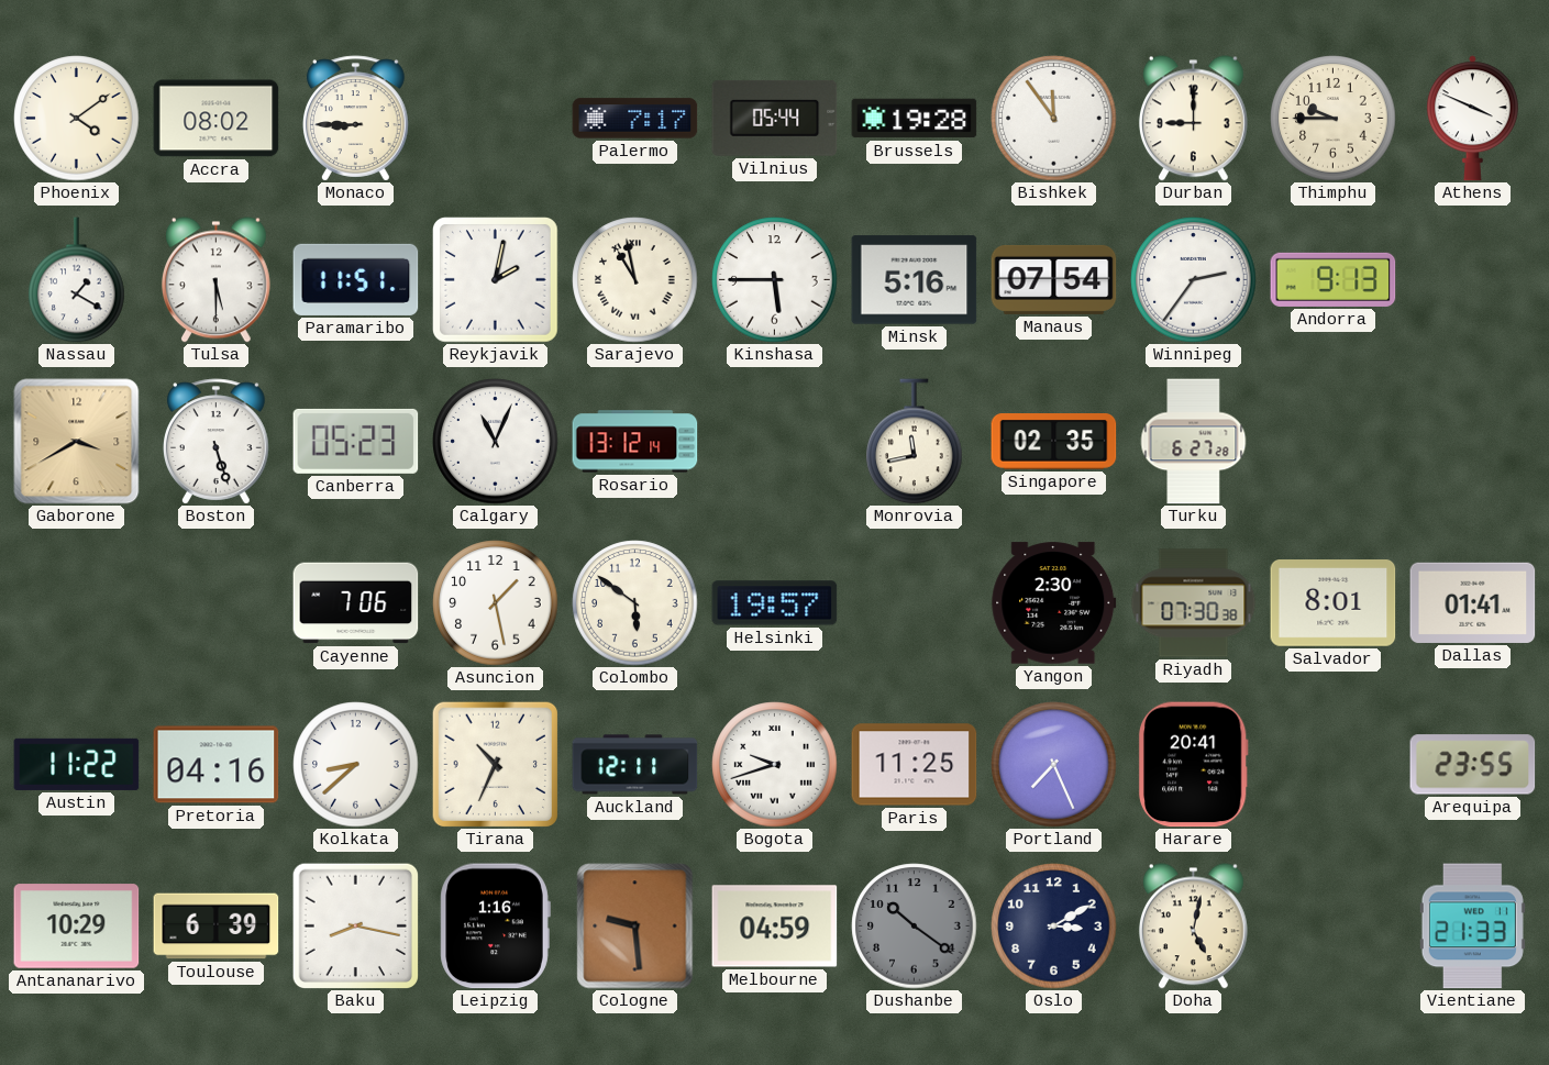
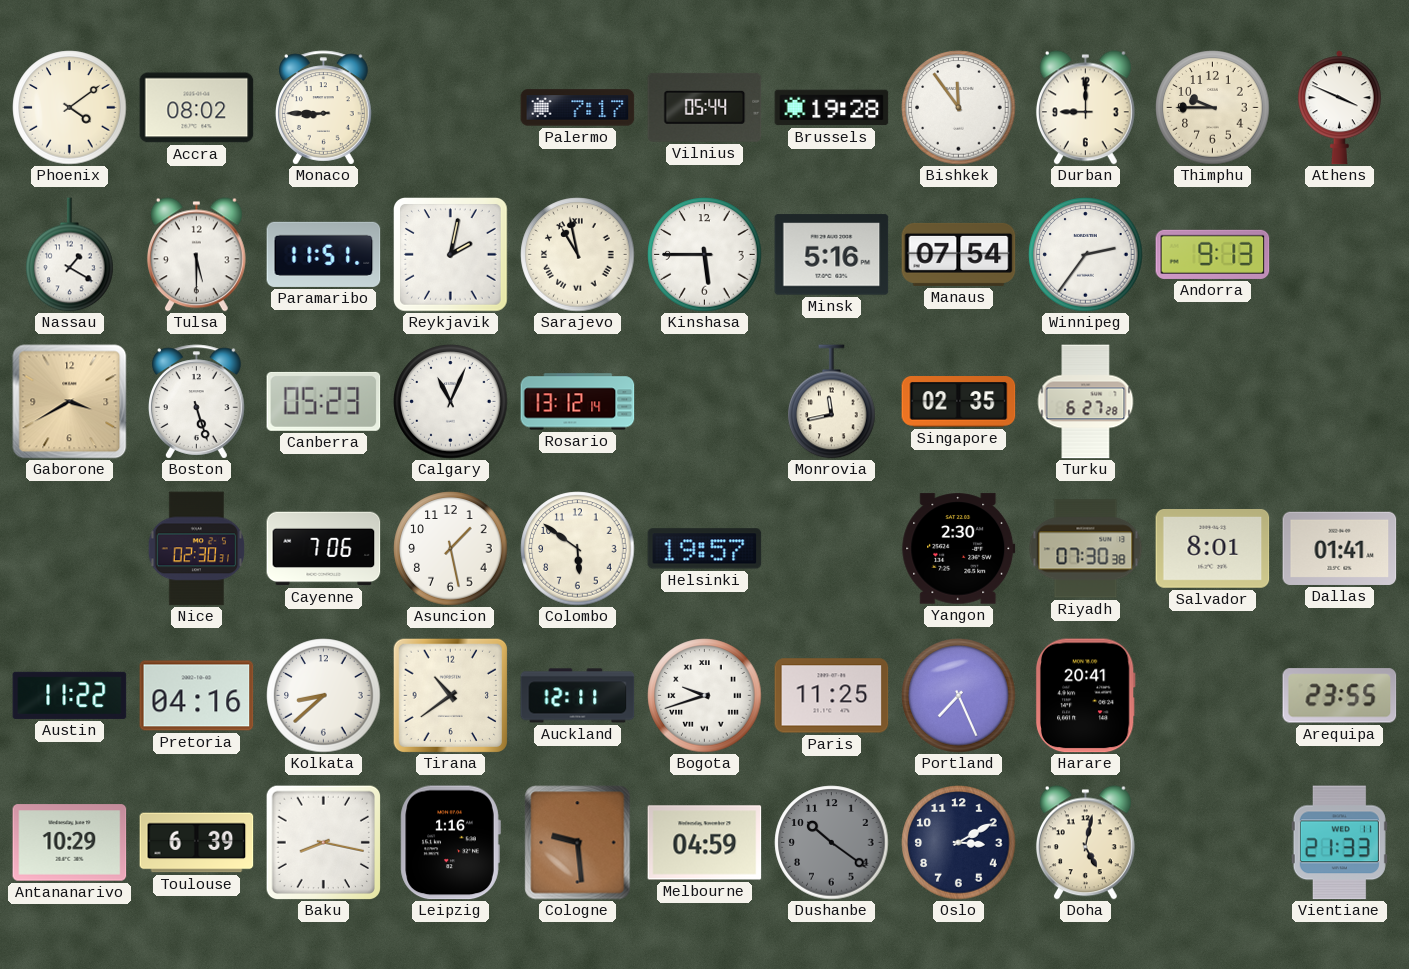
Nice: none -> 02:30
Tirana: 10:34 -> 10:39
